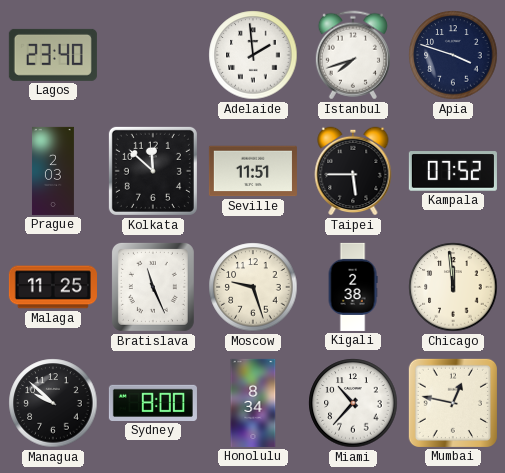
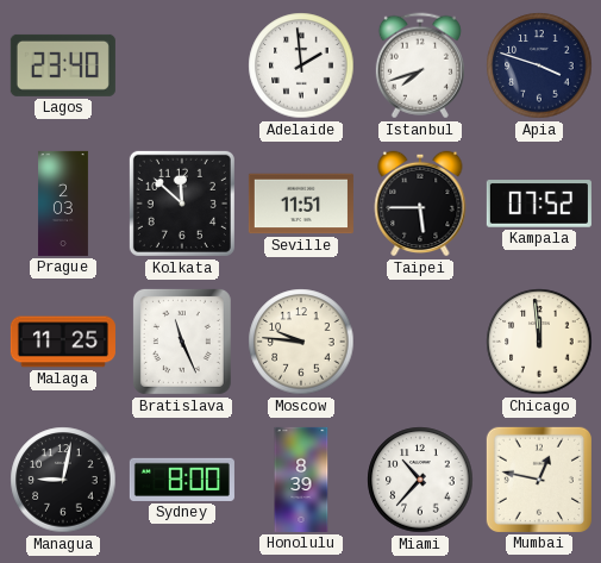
Moscow: 9:27 -> 9:46
Kigali: 2:38 -> none
Managua: 9:52 -> 9:02
Honolulu: 8:34 -> 8:39
